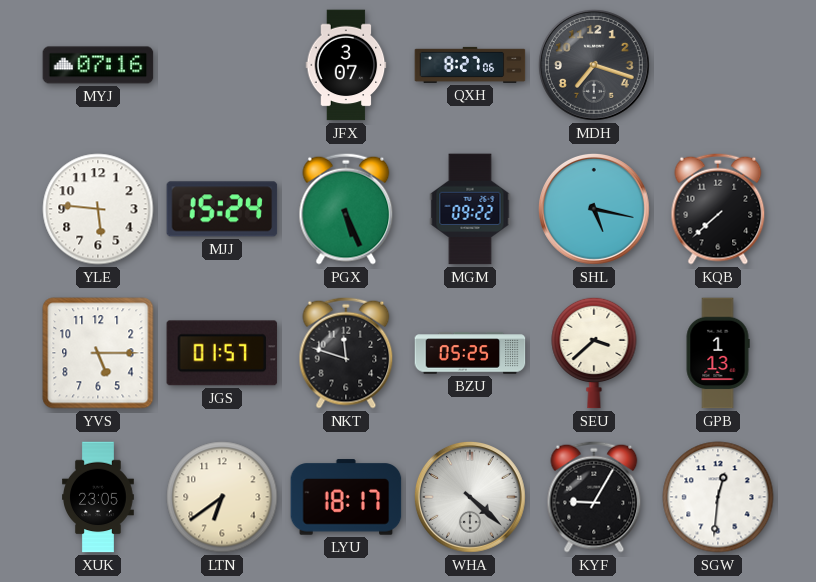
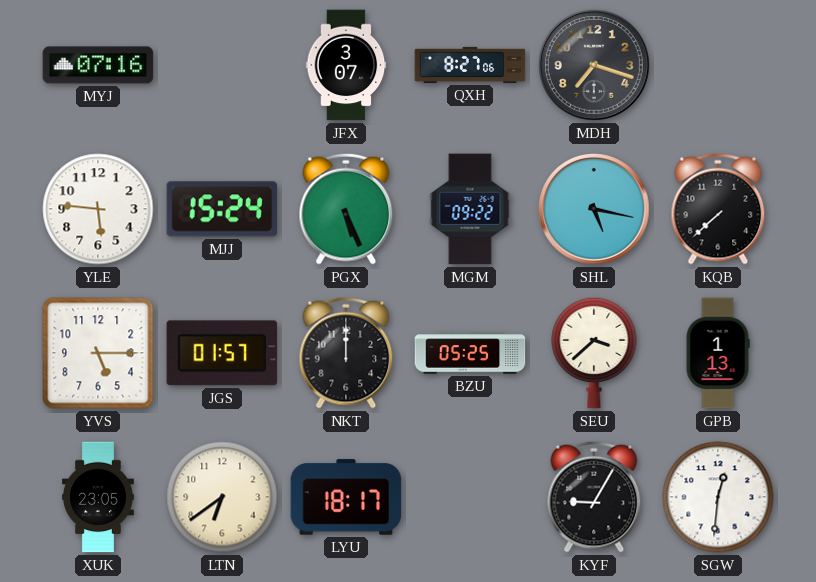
NKT: 11:48 -> 12:00
WHA: 4:22 -> none
